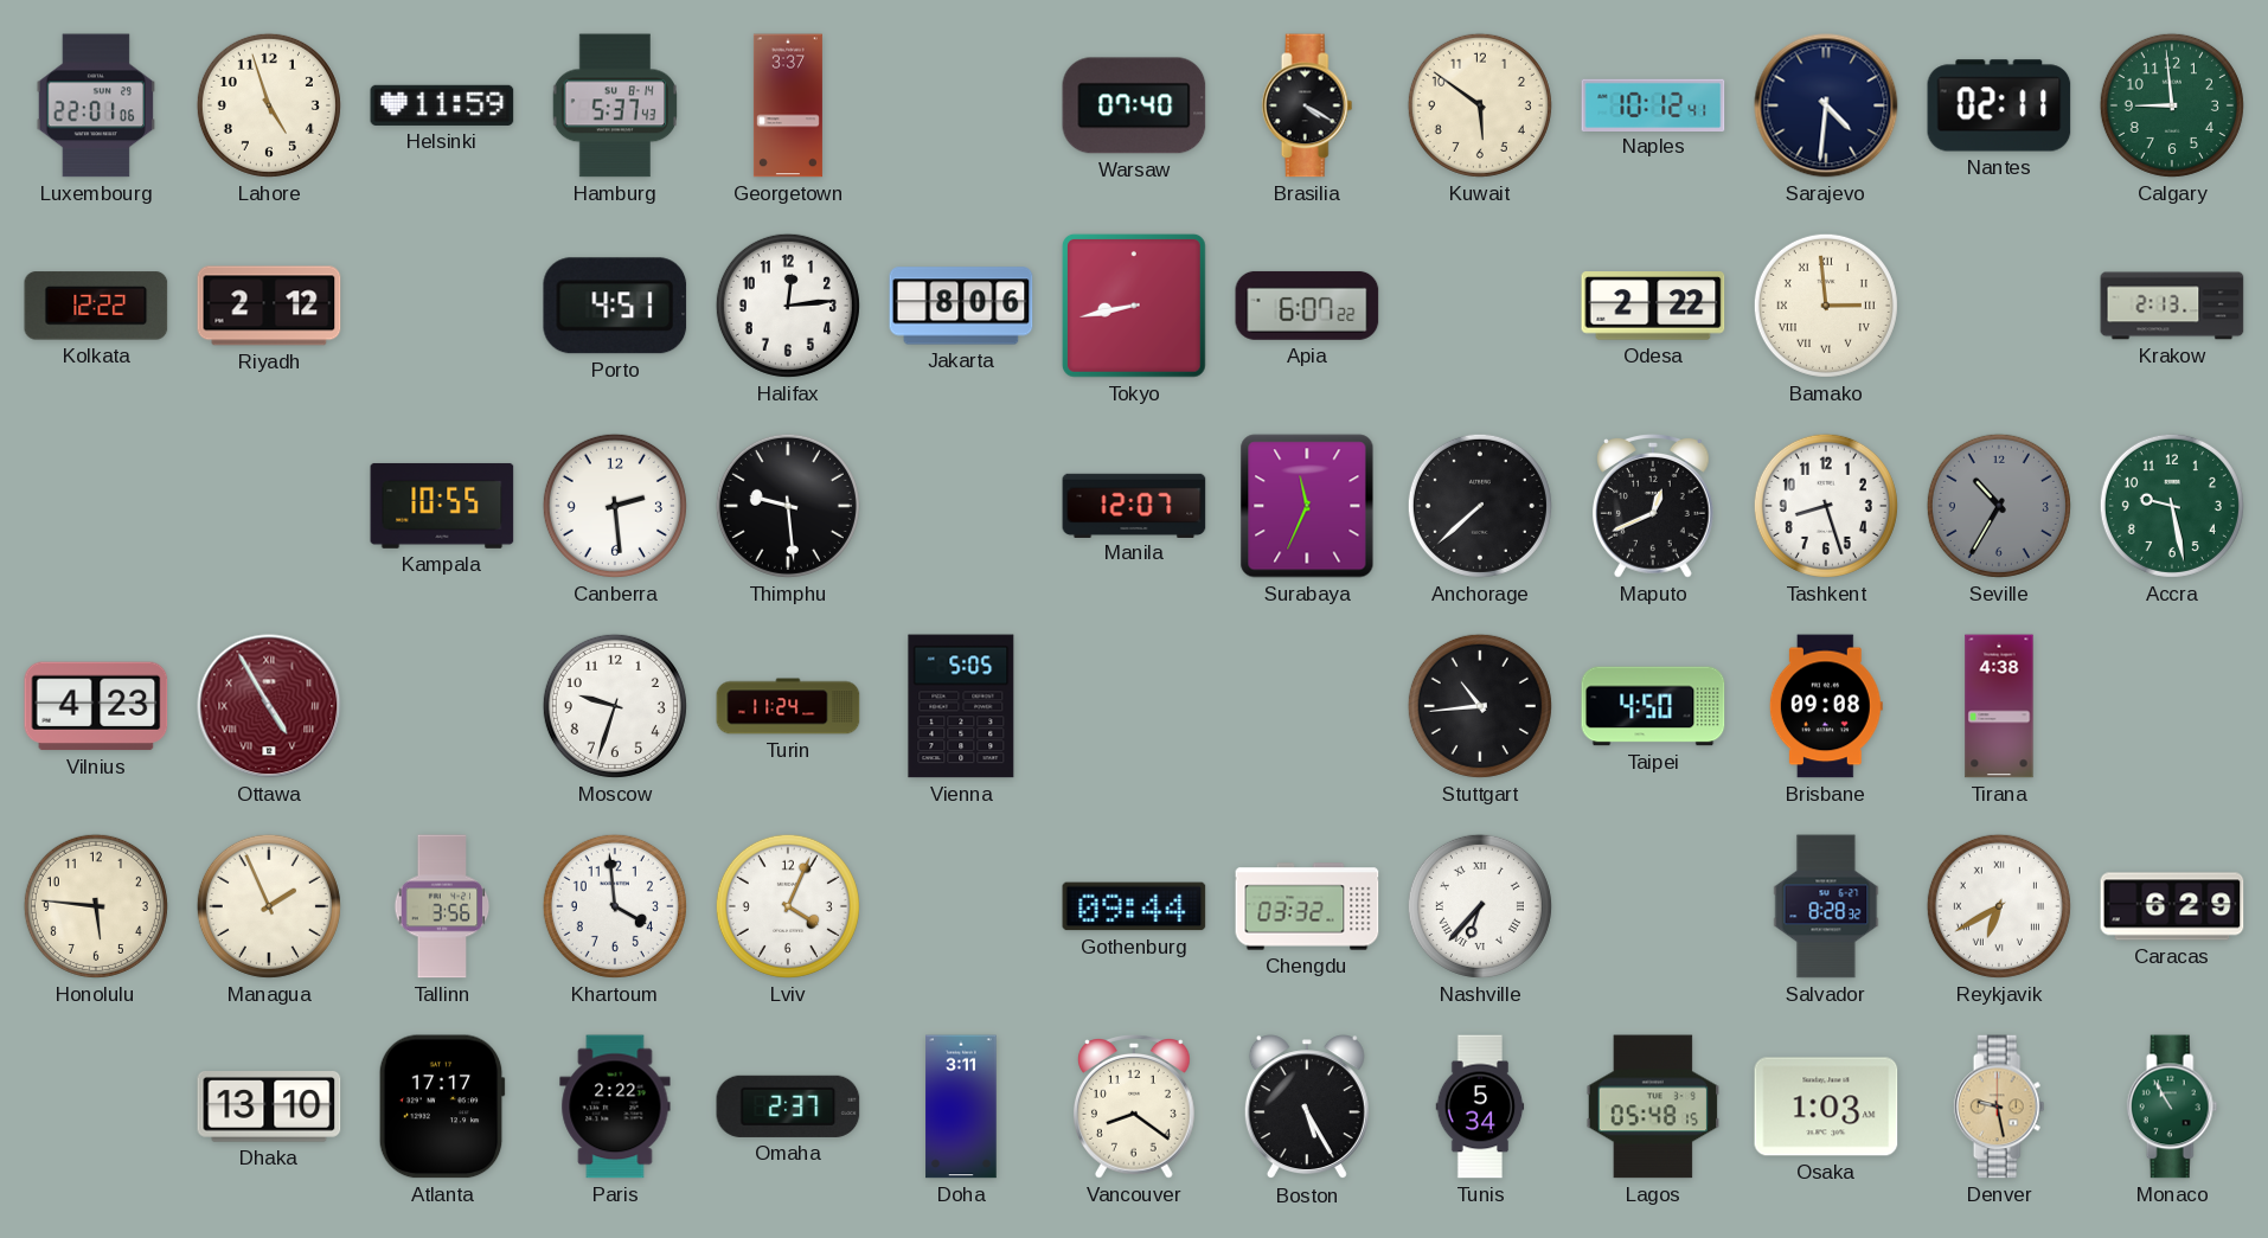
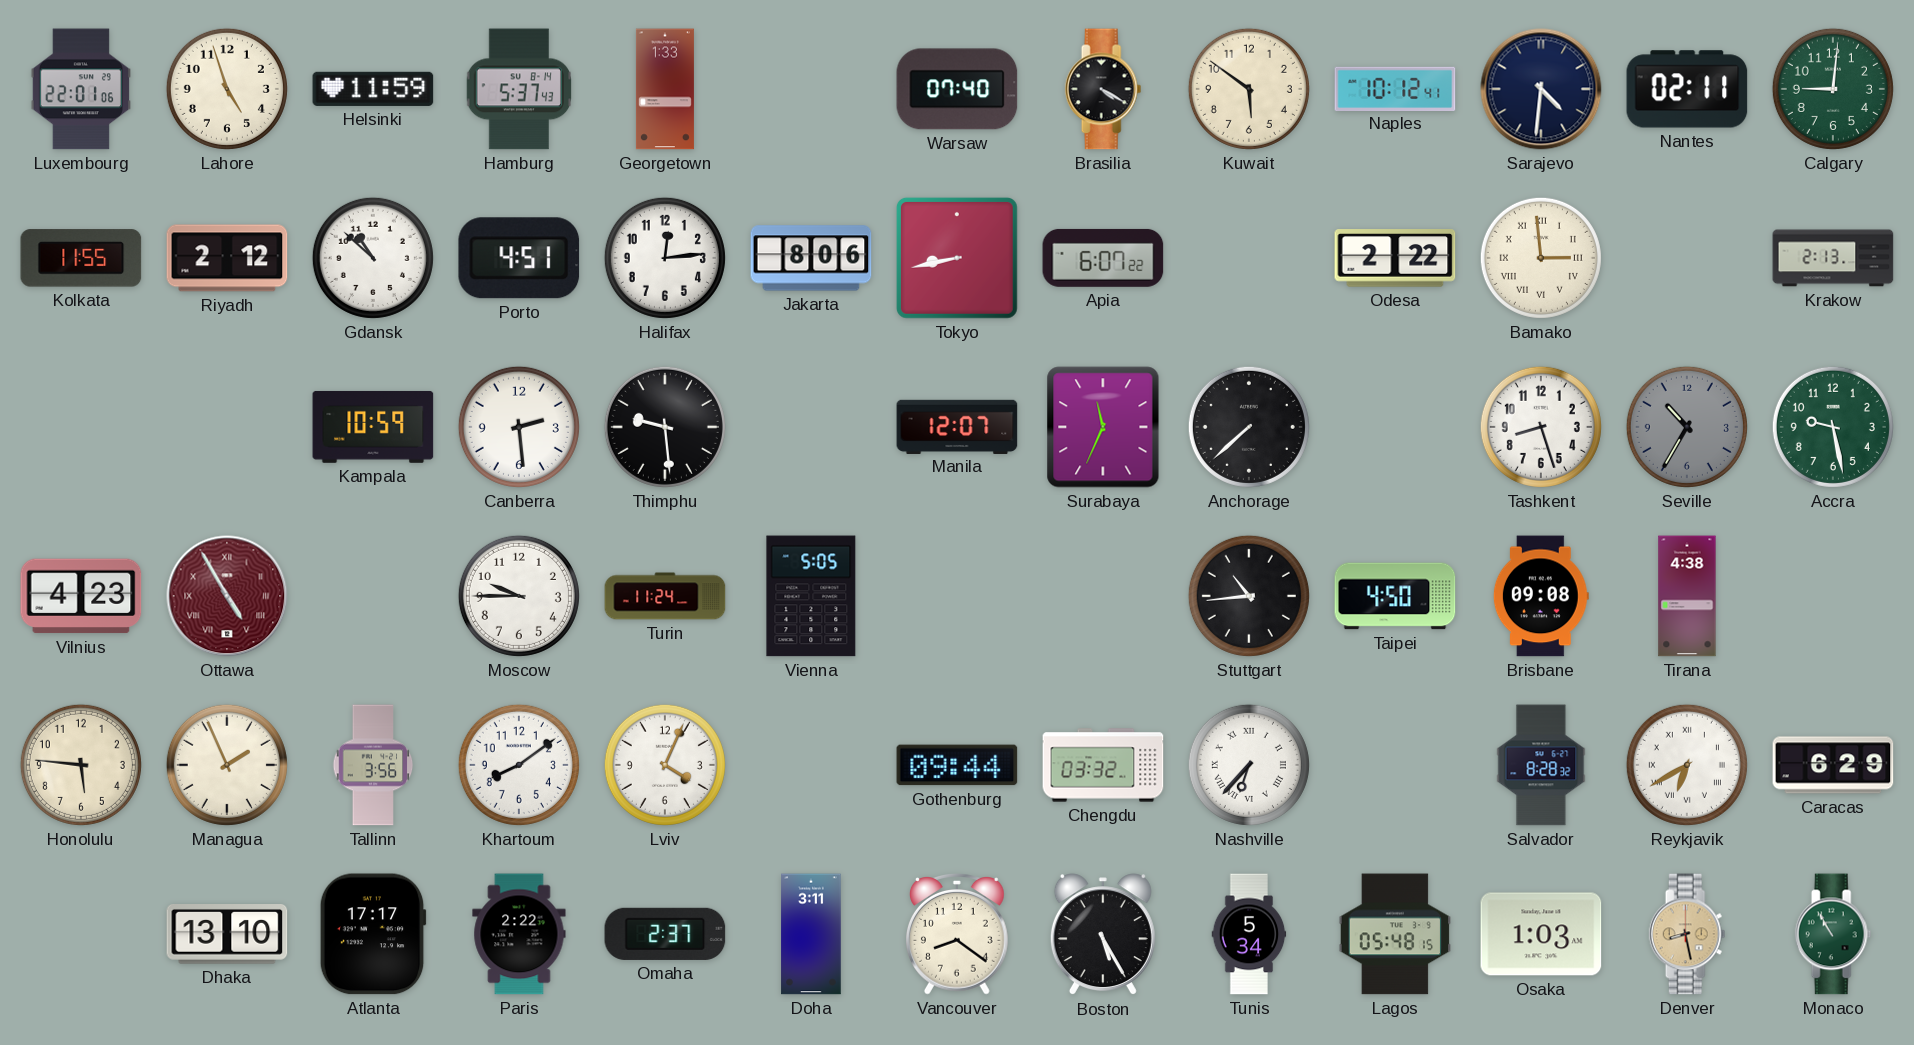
Georgetown: 3:37 -> 1:33
Calgary: 8:59 -> 9:01
Kolkata: 12:22 -> 11:55
Gdansk: none -> 10:52
Kampala: 10:55 -> 10:59
Maputo: 12:41 -> none
Moscow: 9:33 -> 9:45
Khartoum: 3:59 -> 8:09
Denver: 9:28 -> 8:28
